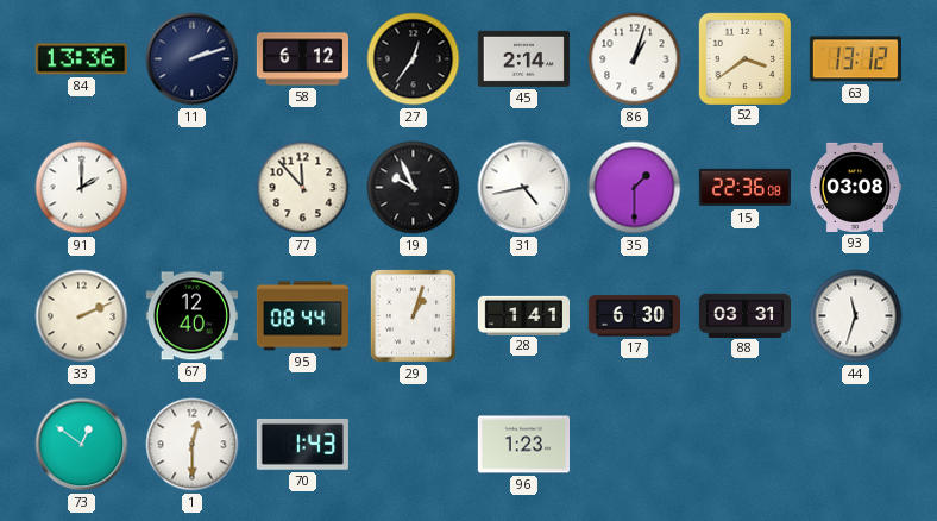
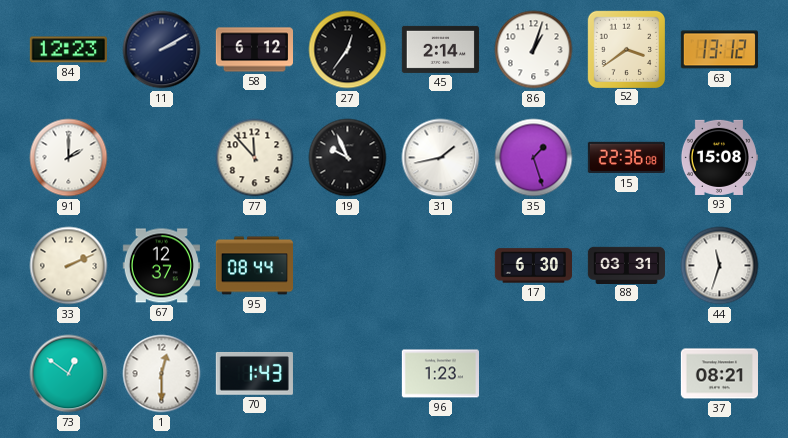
84: 13:36 -> 12:23
11: 2:12 -> 2:10
31: 4:43 -> 1:43
35: 1:30 -> 1:27
93: 03:08 -> 15:08
67: 12:40 -> 12:37
29: 1:03 -> none
28: 1:41 -> none
37: none -> 08:21
